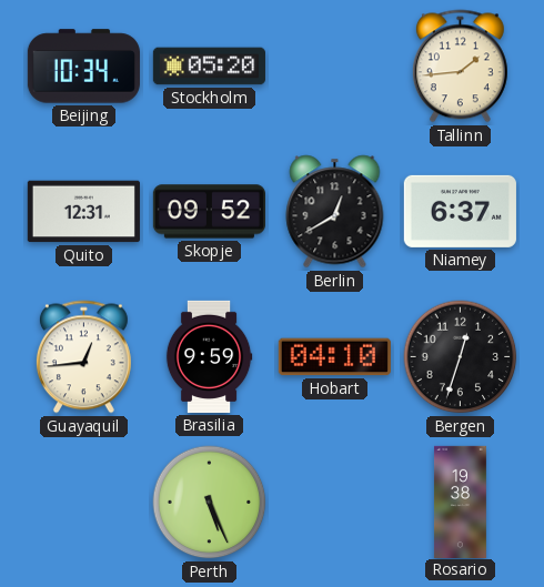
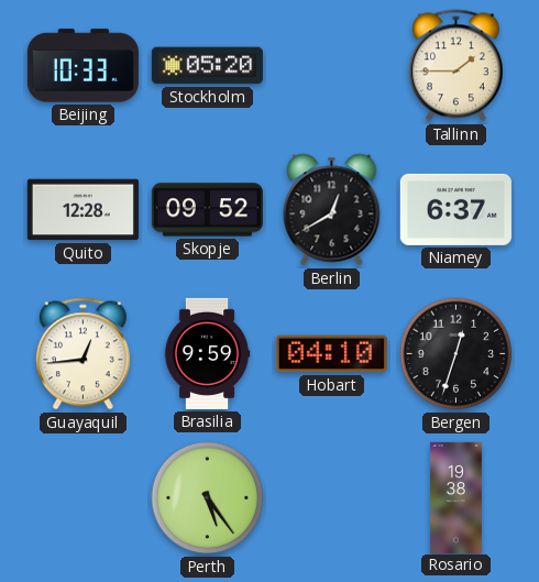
Beijing: 10:34 -> 10:33
Tallinn: 1:44 -> 1:45
Quito: 12:31 -> 12:28
Perth: 5:26 -> 5:24
